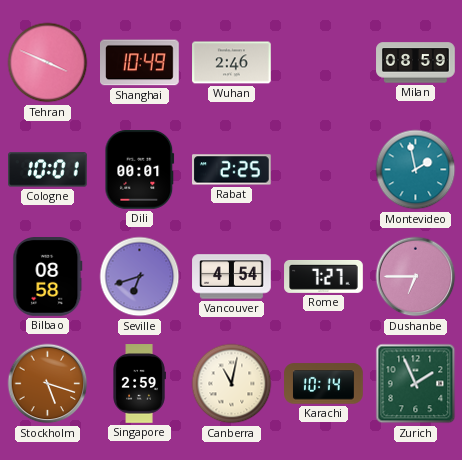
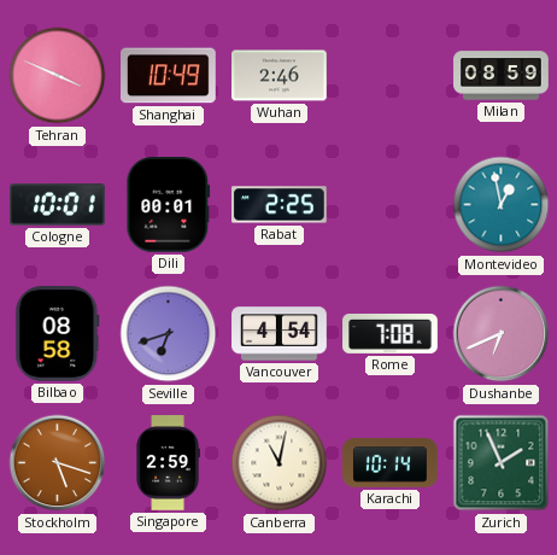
Montevideo: 1:58 -> 12:58
Rome: 7:27 -> 7:08
Dushanbe: 6:45 -> 6:41
